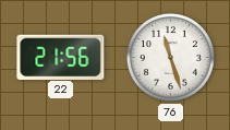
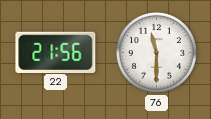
76: 11:27 -> 11:30
